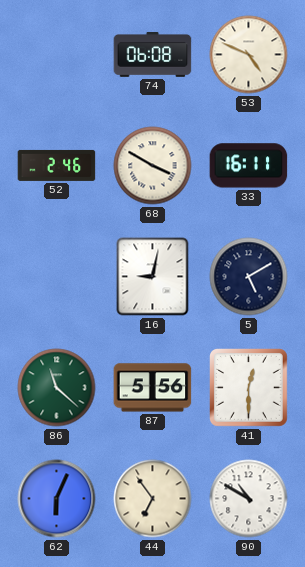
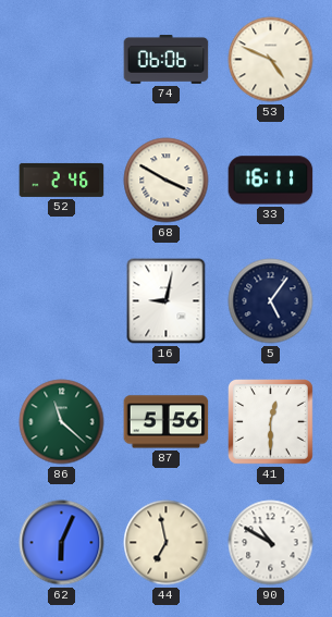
74: 06:08 -> 06:06
5: 5:10 -> 5:06
44: 6:54 -> 6:58
